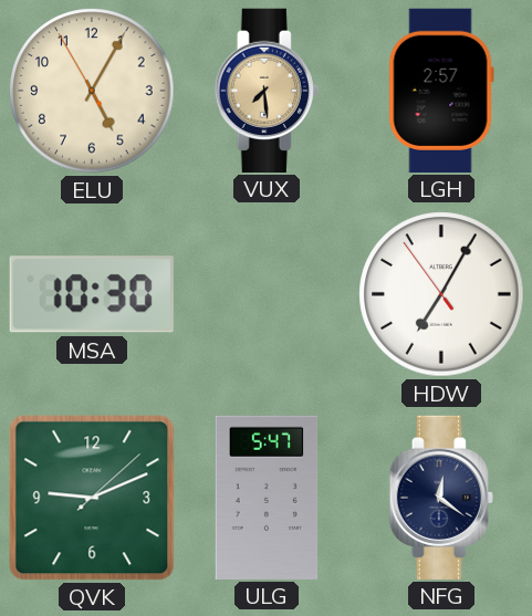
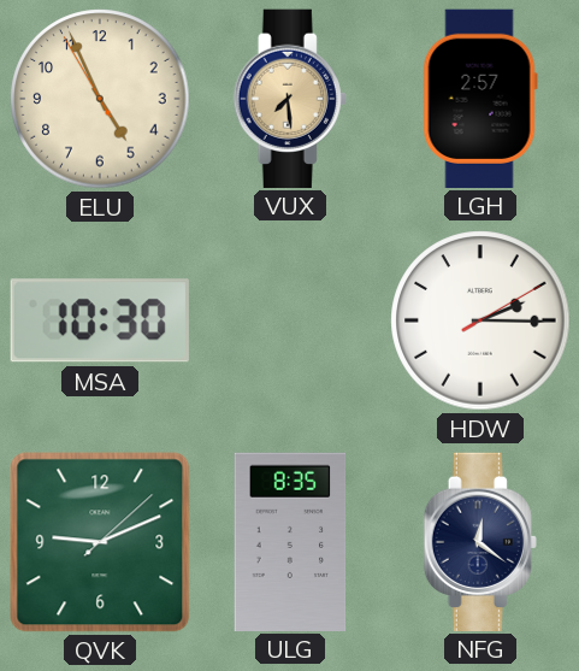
ELU: 5:04 -> 4:55
HDW: 7:04 -> 2:15
ULG: 5:47 -> 8:35
